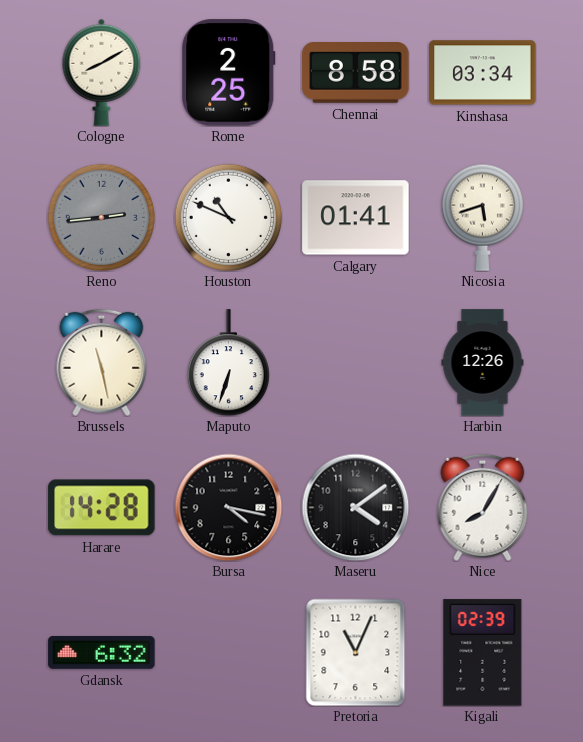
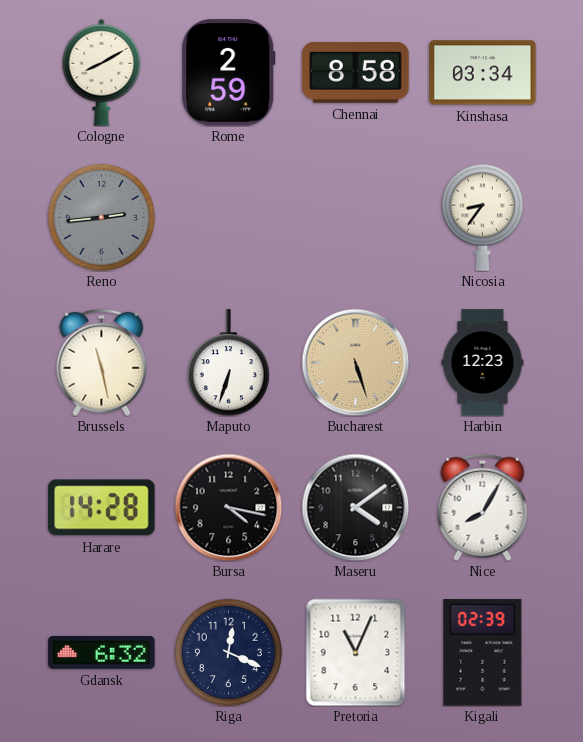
Rome: 2:25 -> 2:59
Houston: 10:49 -> none
Calgary: 01:41 -> none
Nicosia: 5:42 -> 8:36
Bucharest: none -> 5:27
Harbin: 12:26 -> 12:23
Riga: none -> 12:19
